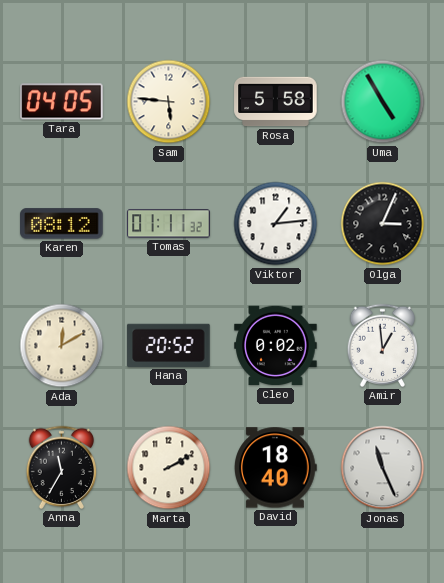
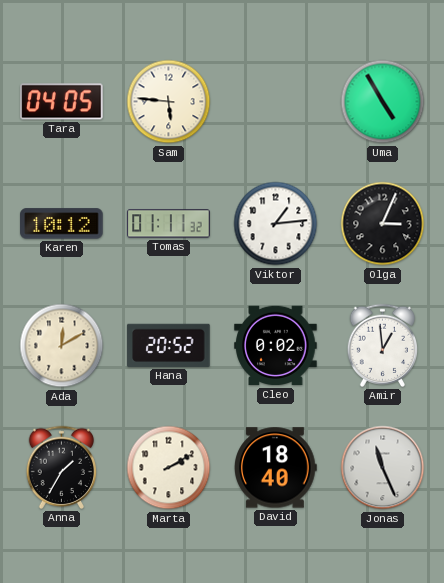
Rosa: 5:58 -> none
Karen: 08:12 -> 10:12
Anna: 11:35 -> 1:35
